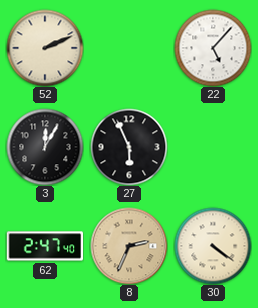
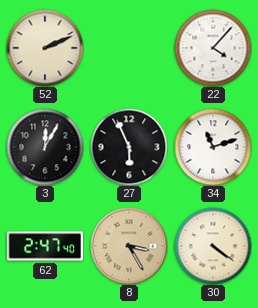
22: 5:07 -> 4:07
34: none -> 11:12
8: 2:34 -> 3:25
